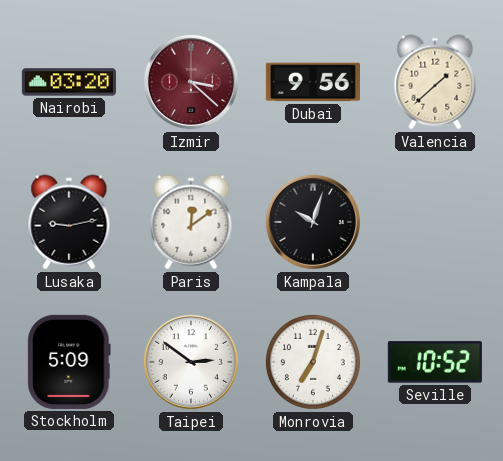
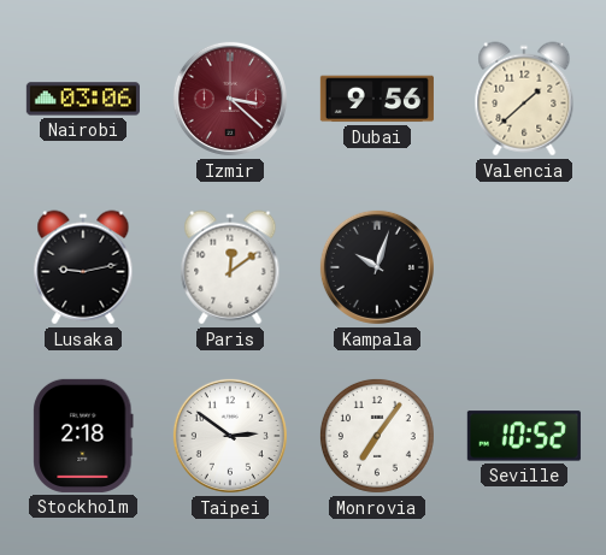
Nairobi: 03:20 -> 03:06
Stockholm: 5:09 -> 2:18
Monrovia: 7:03 -> 7:06
